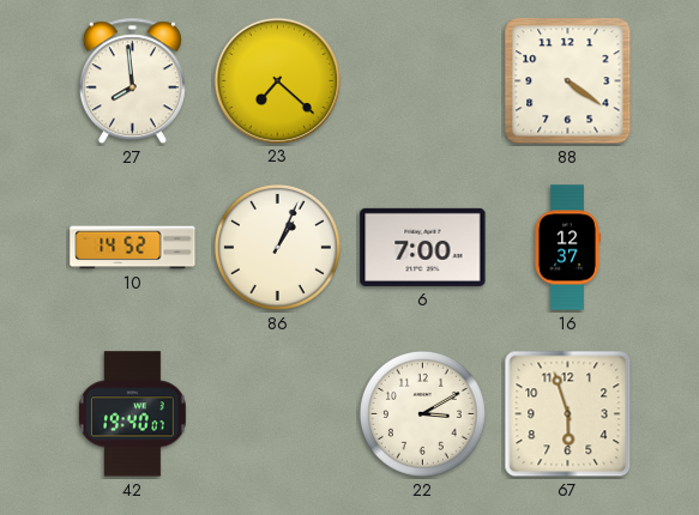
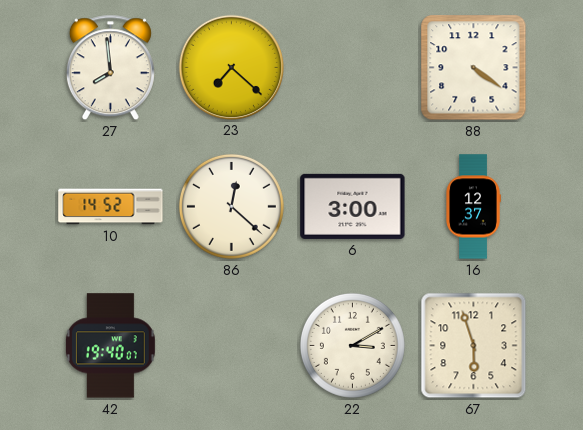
86: 1:04 -> 12:22
6: 7:00 -> 3:00
